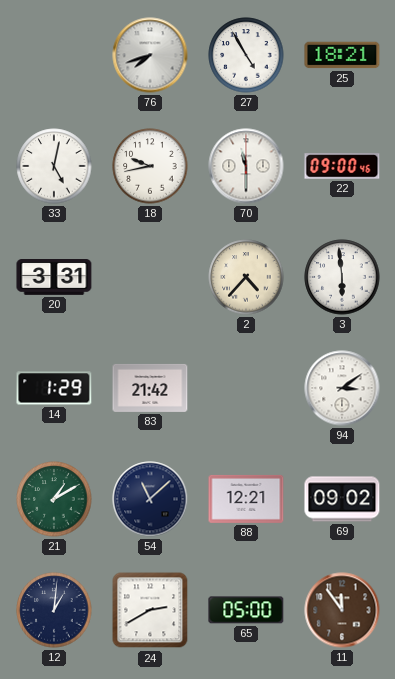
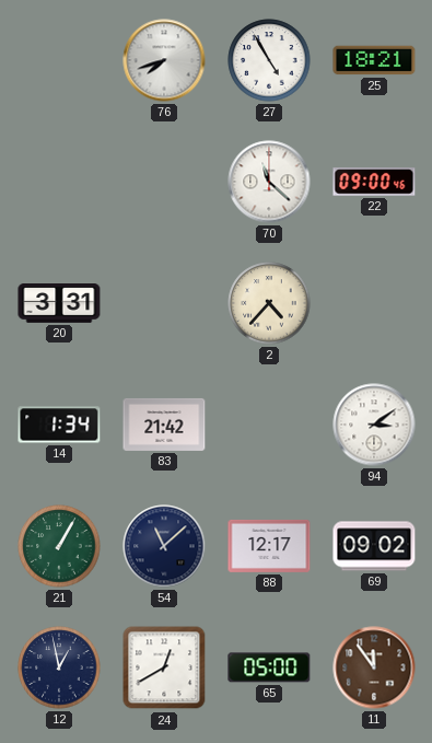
33: 5:02 -> none
18: 9:43 -> none
70: 11:30 -> 11:22
3: 5:59 -> none
14: 1:29 -> 1:34
21: 1:10 -> 1:05
88: 12:21 -> 12:17
12: 1:01 -> 12:58
24: 2:40 -> 12:40
